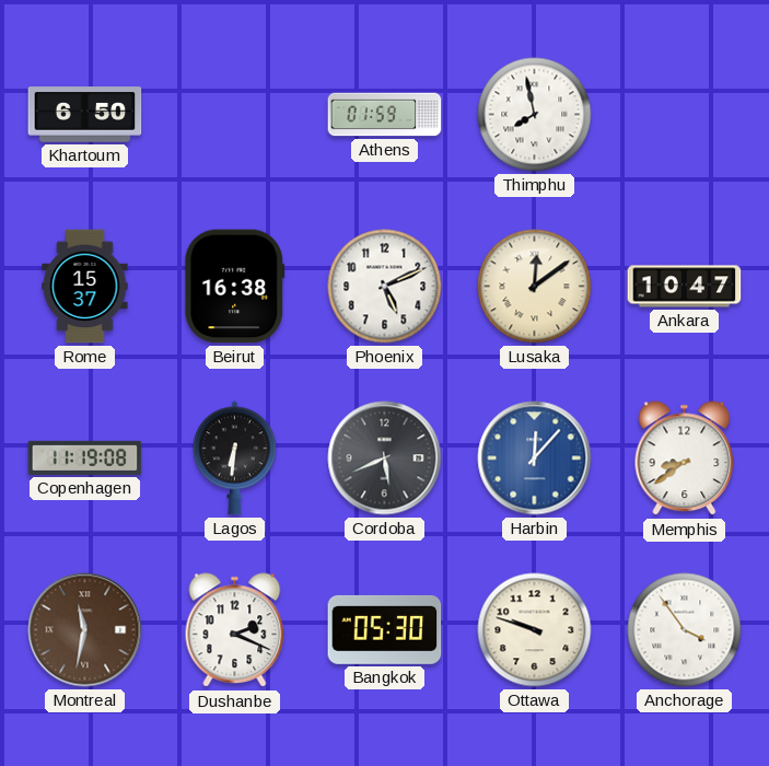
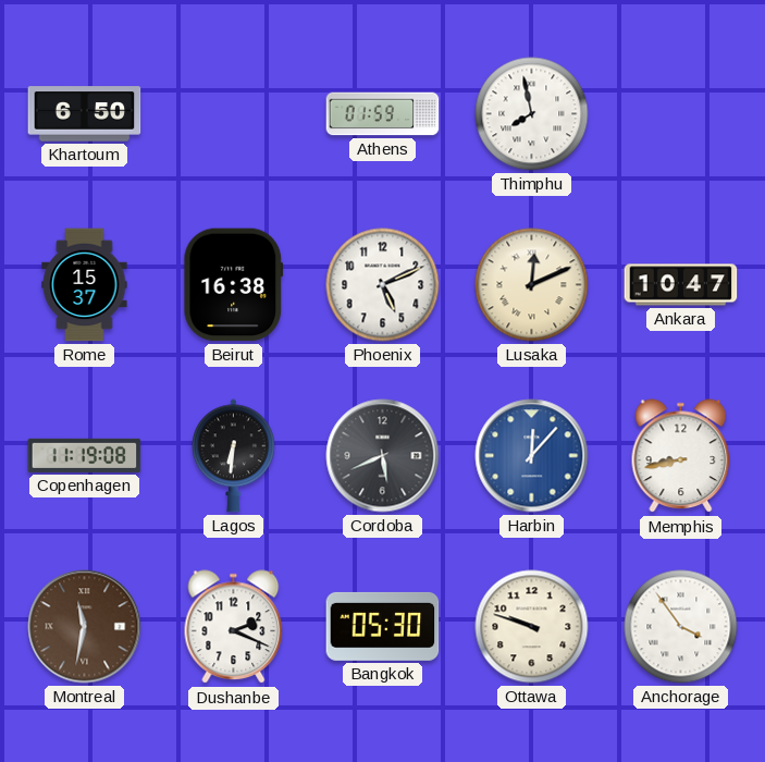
Lusaka: 12:09 -> 12:11
Memphis: 8:39 -> 8:43
